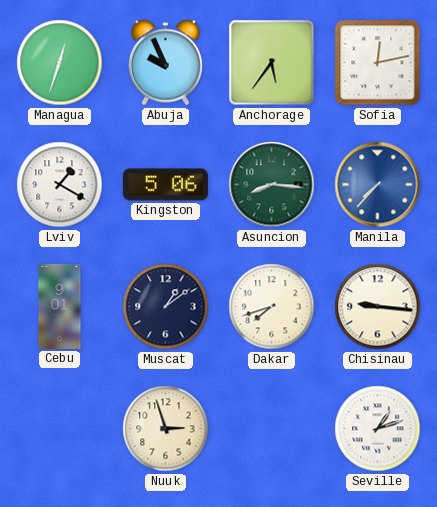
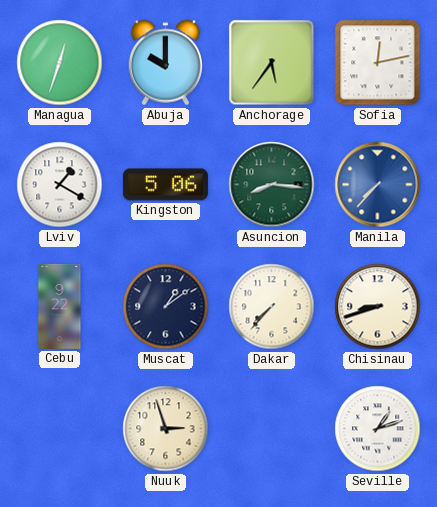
Abuja: 9:56 -> 10:00
Cebu: 9:01 -> 9:22
Dakar: 7:42 -> 7:37
Chisinau: 9:16 -> 8:42
